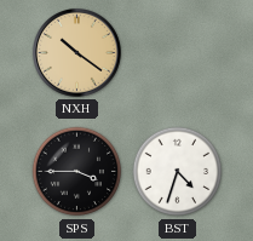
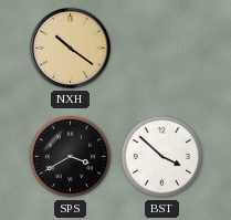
SPS: 3:45 -> 3:40
BST: 4:33 -> 3:52
